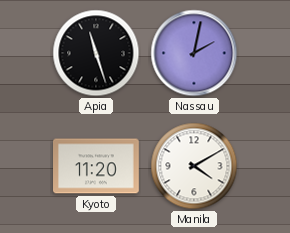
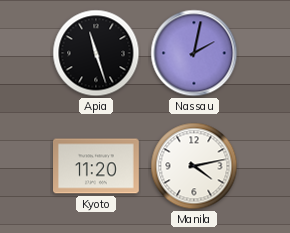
Manila: 4:10 -> 4:13
